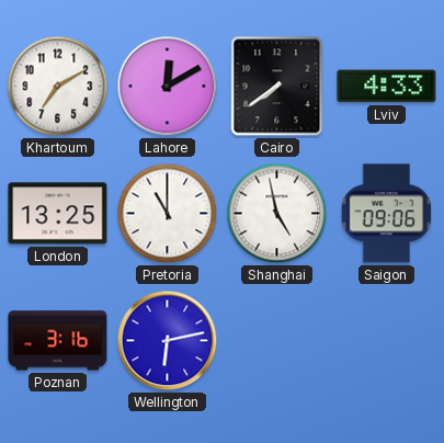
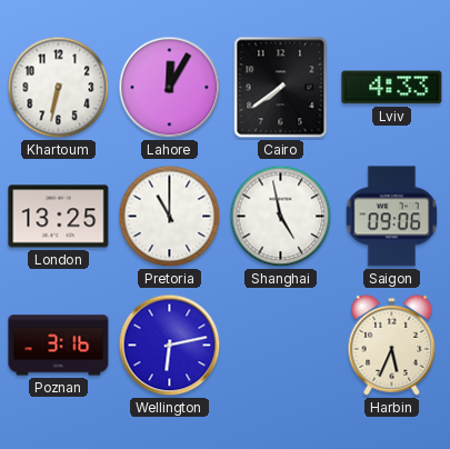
Khartoum: 7:10 -> 6:32
Lahore: 12:10 -> 12:05
Harbin: none -> 5:34
